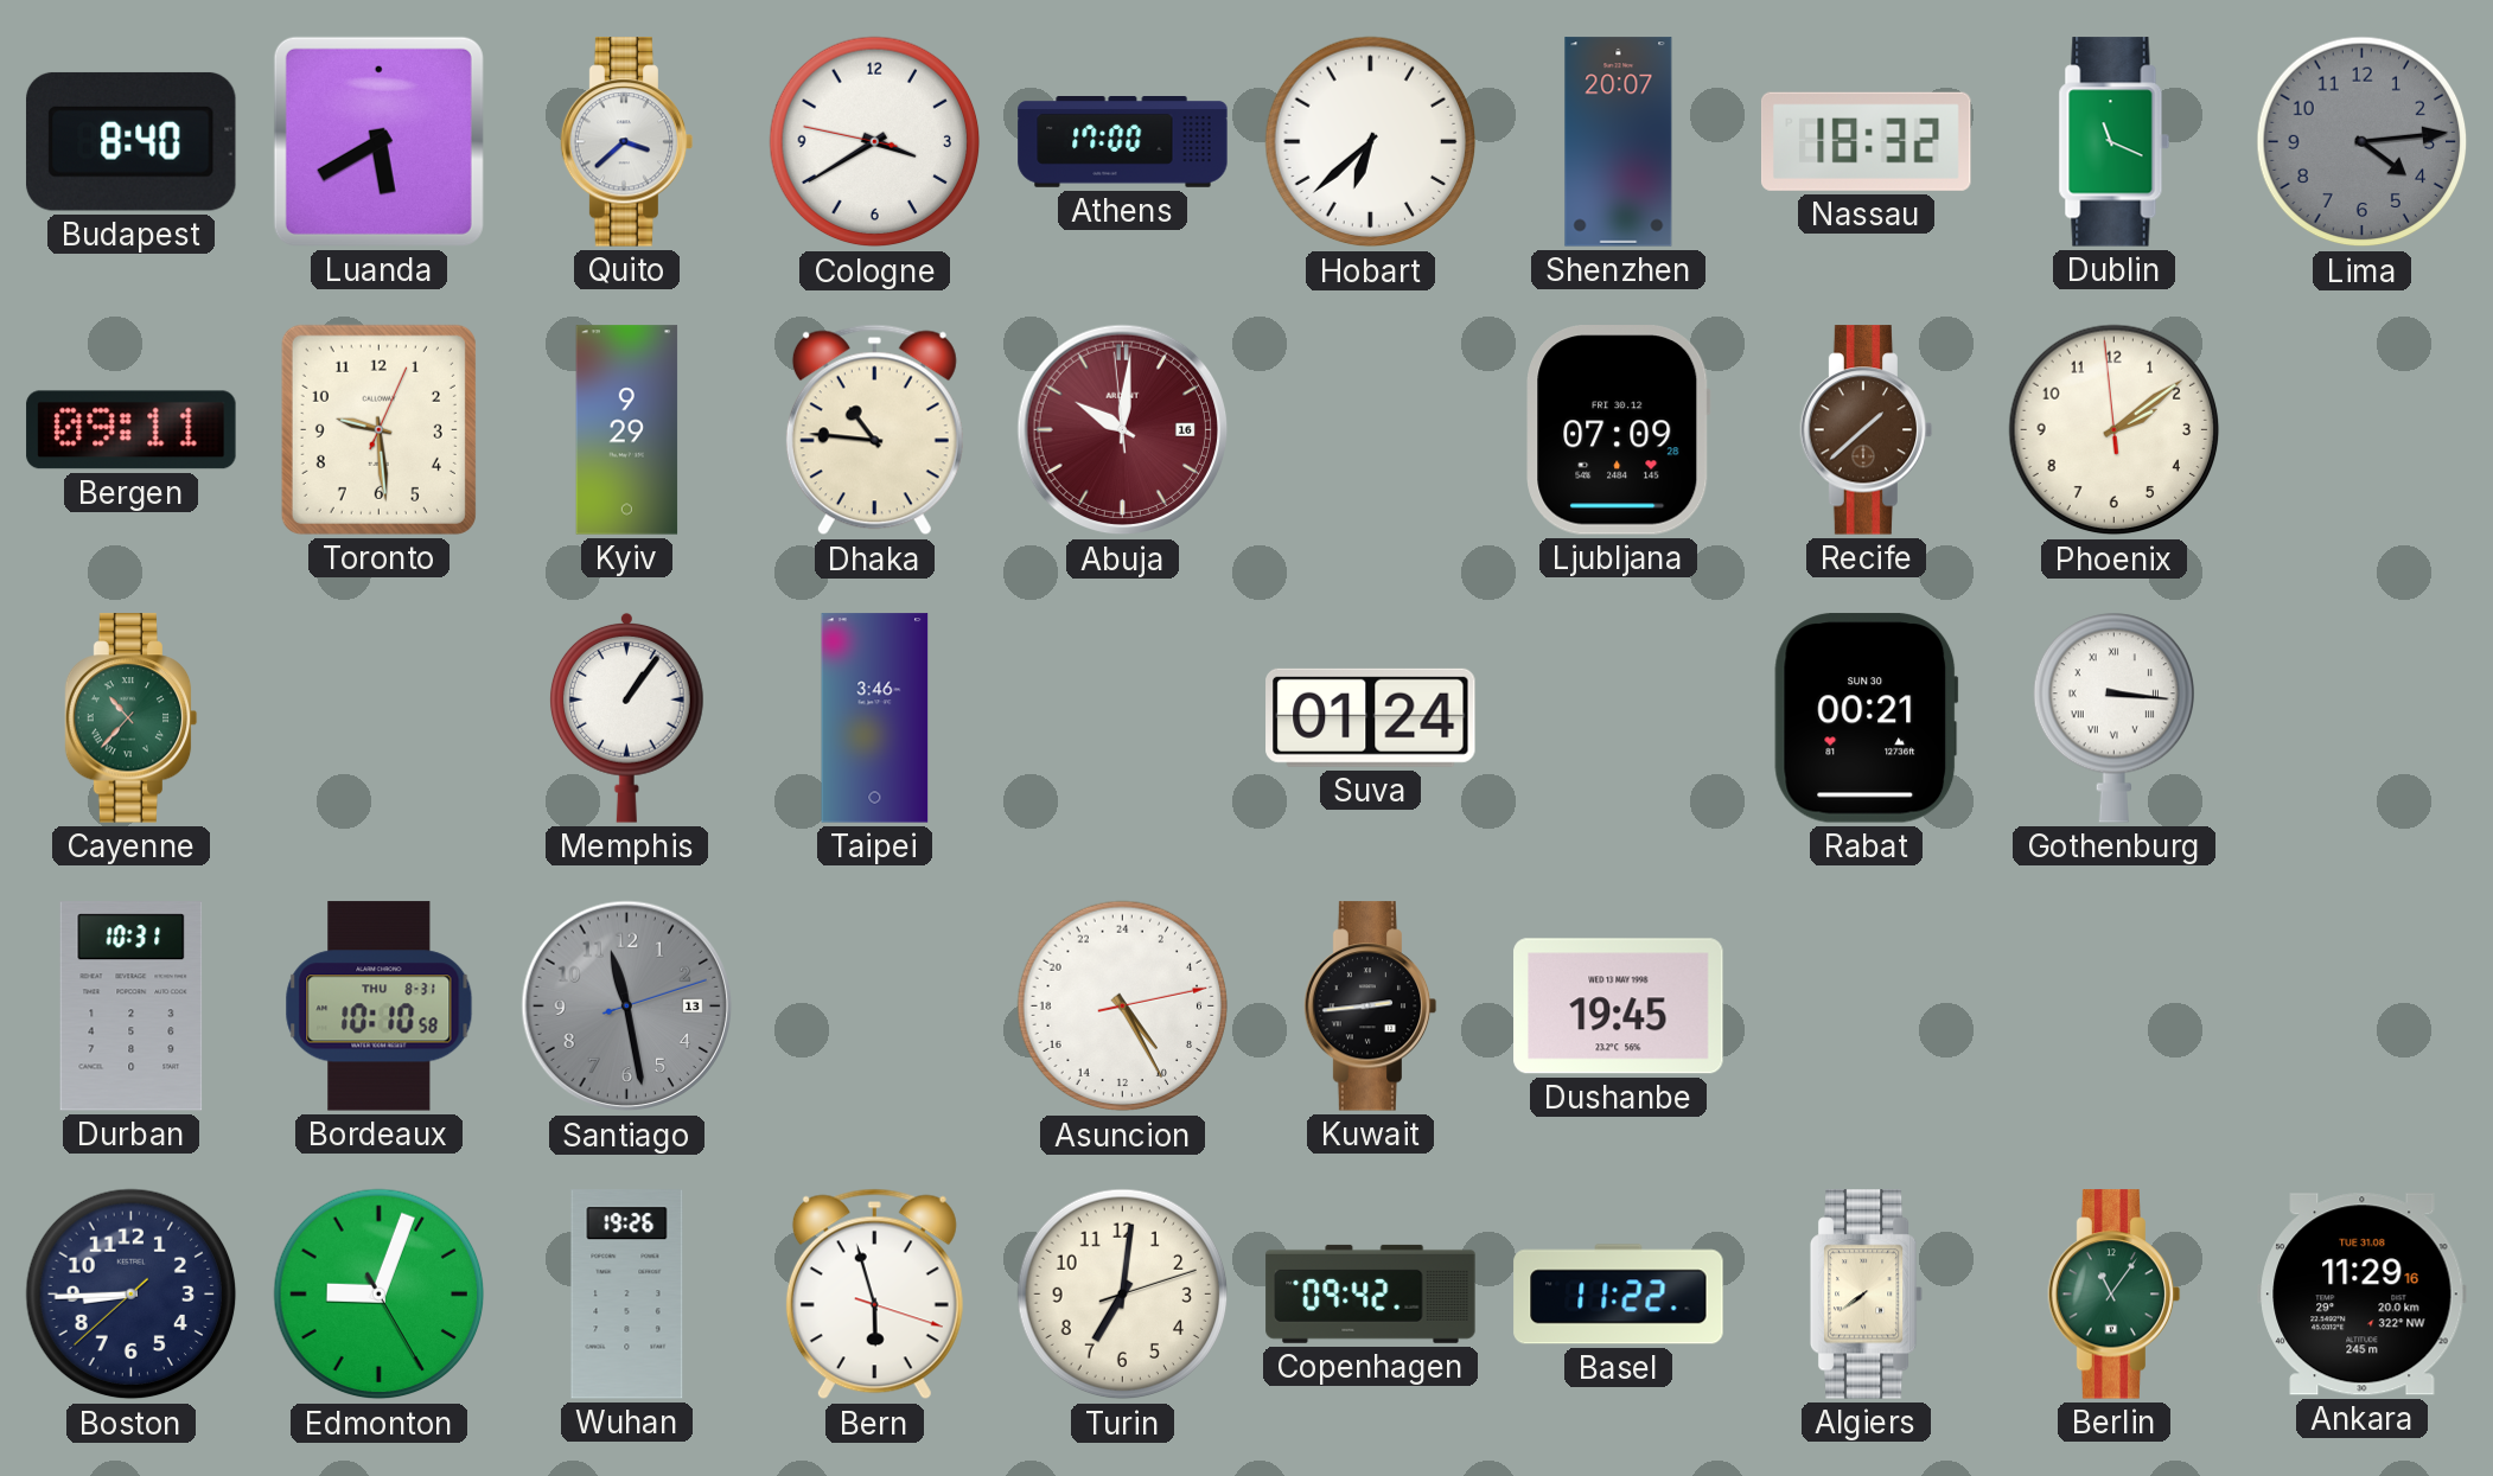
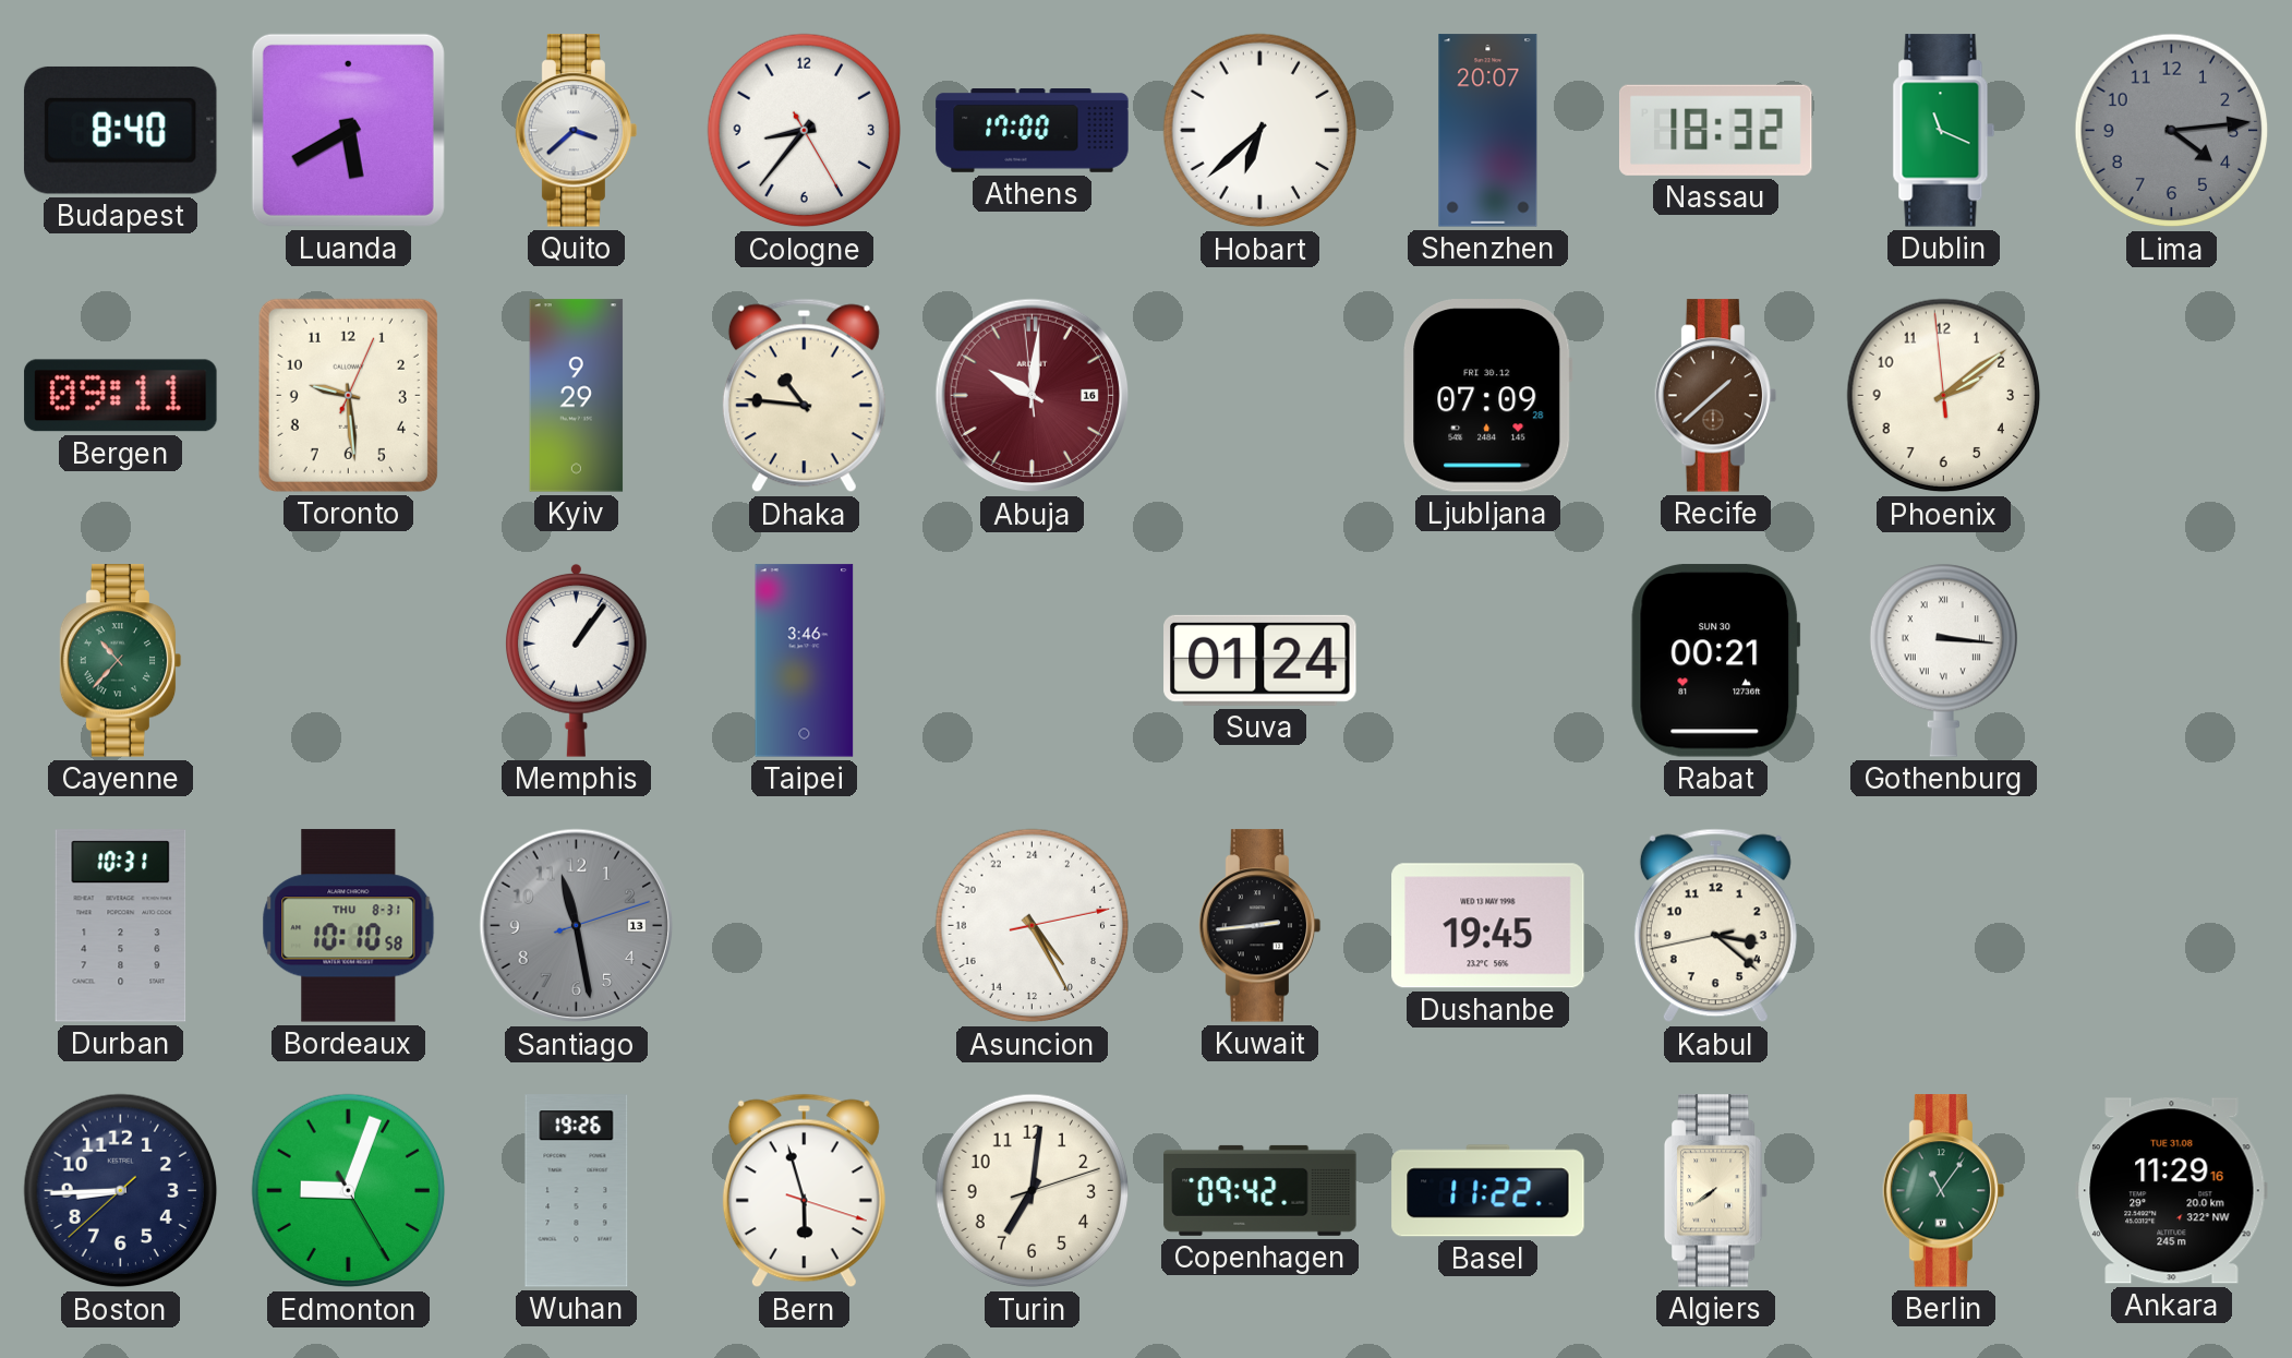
Cologne: 3:39 -> 8:36
Kabul: none -> 3:21
